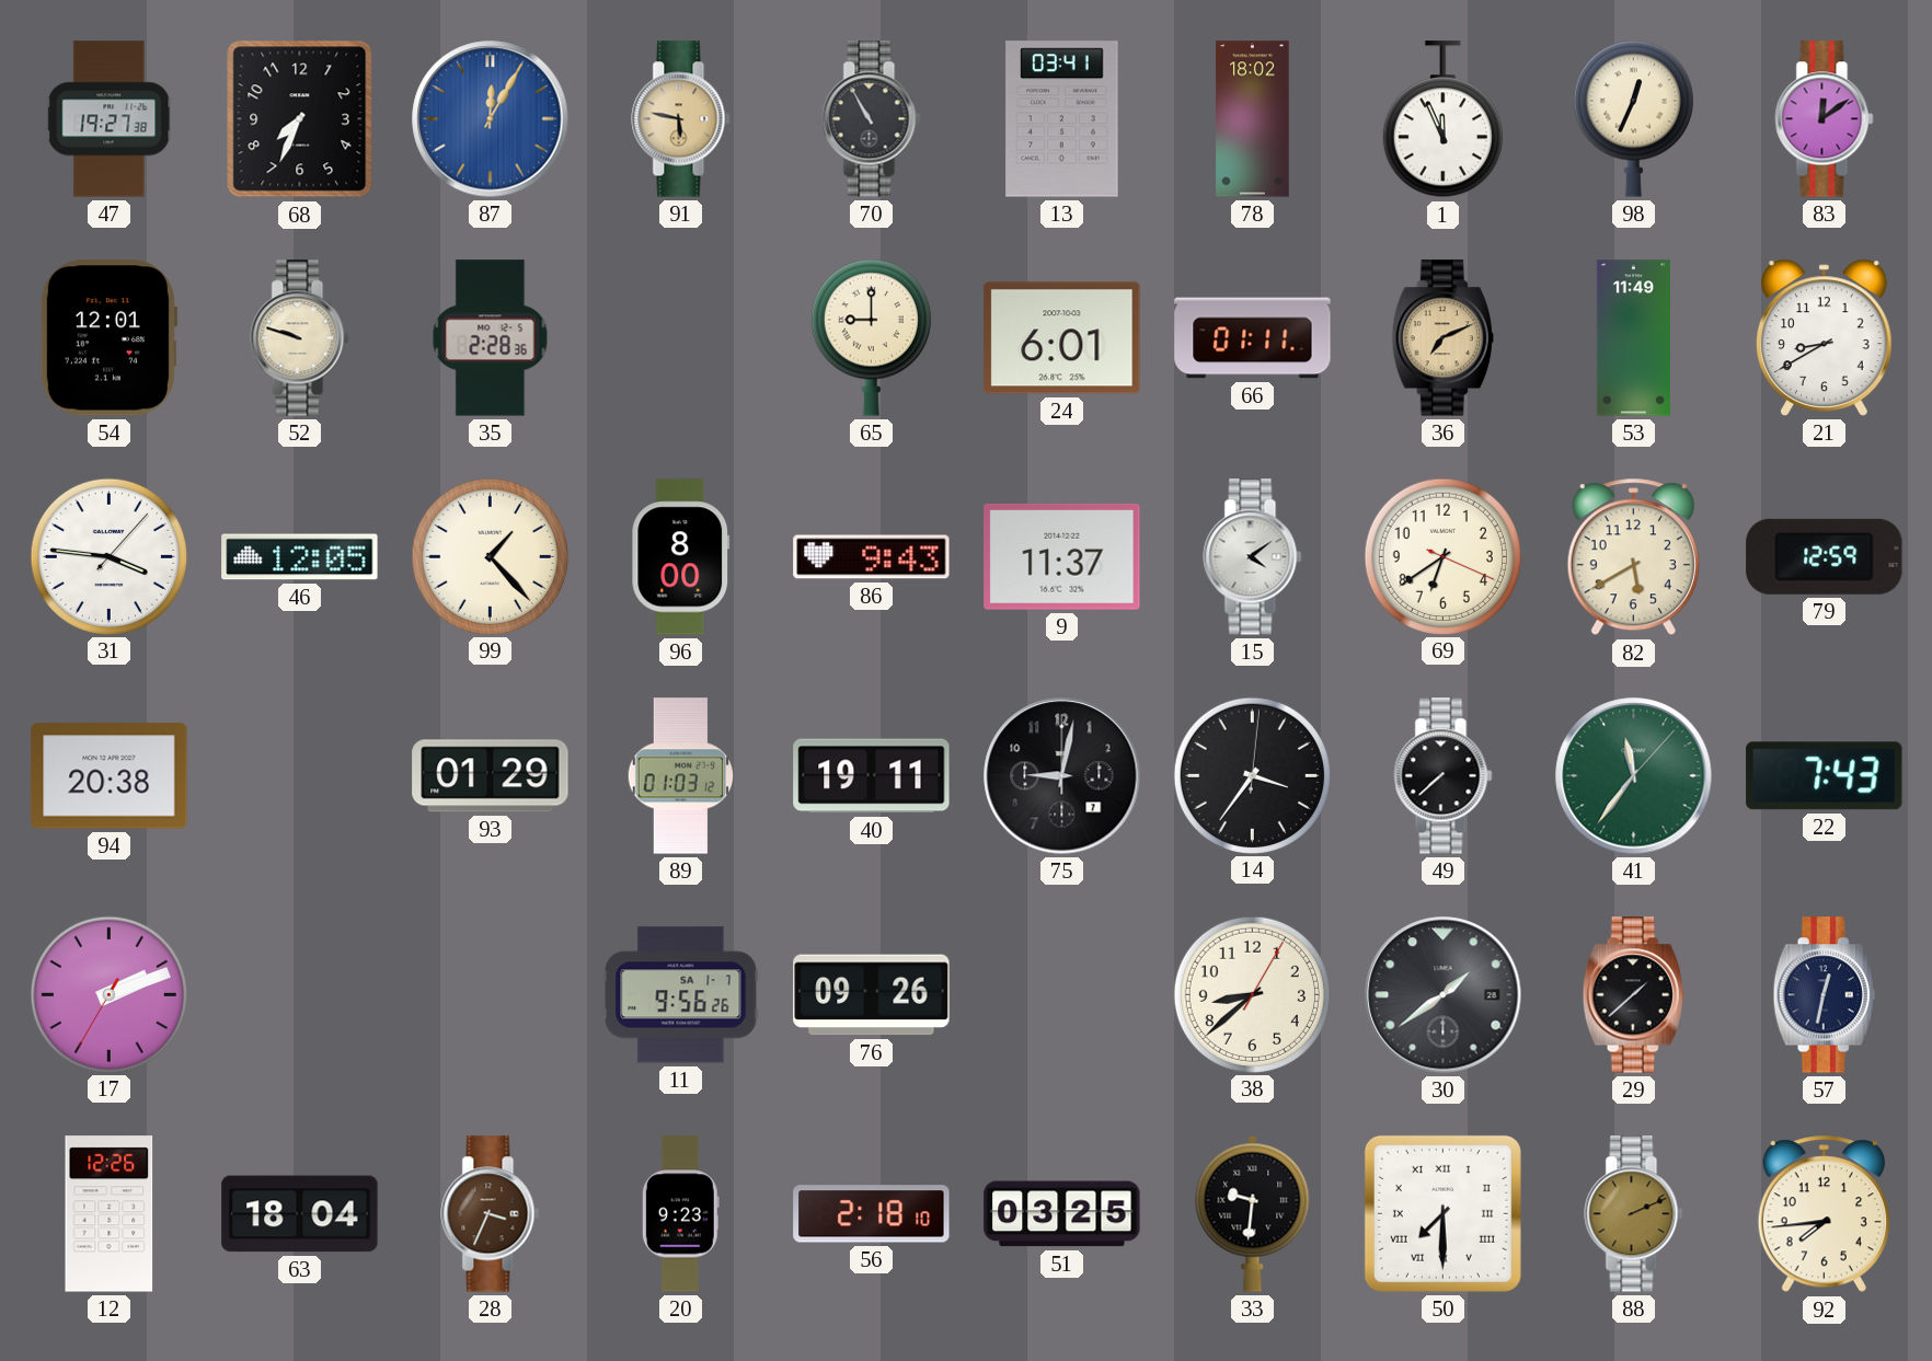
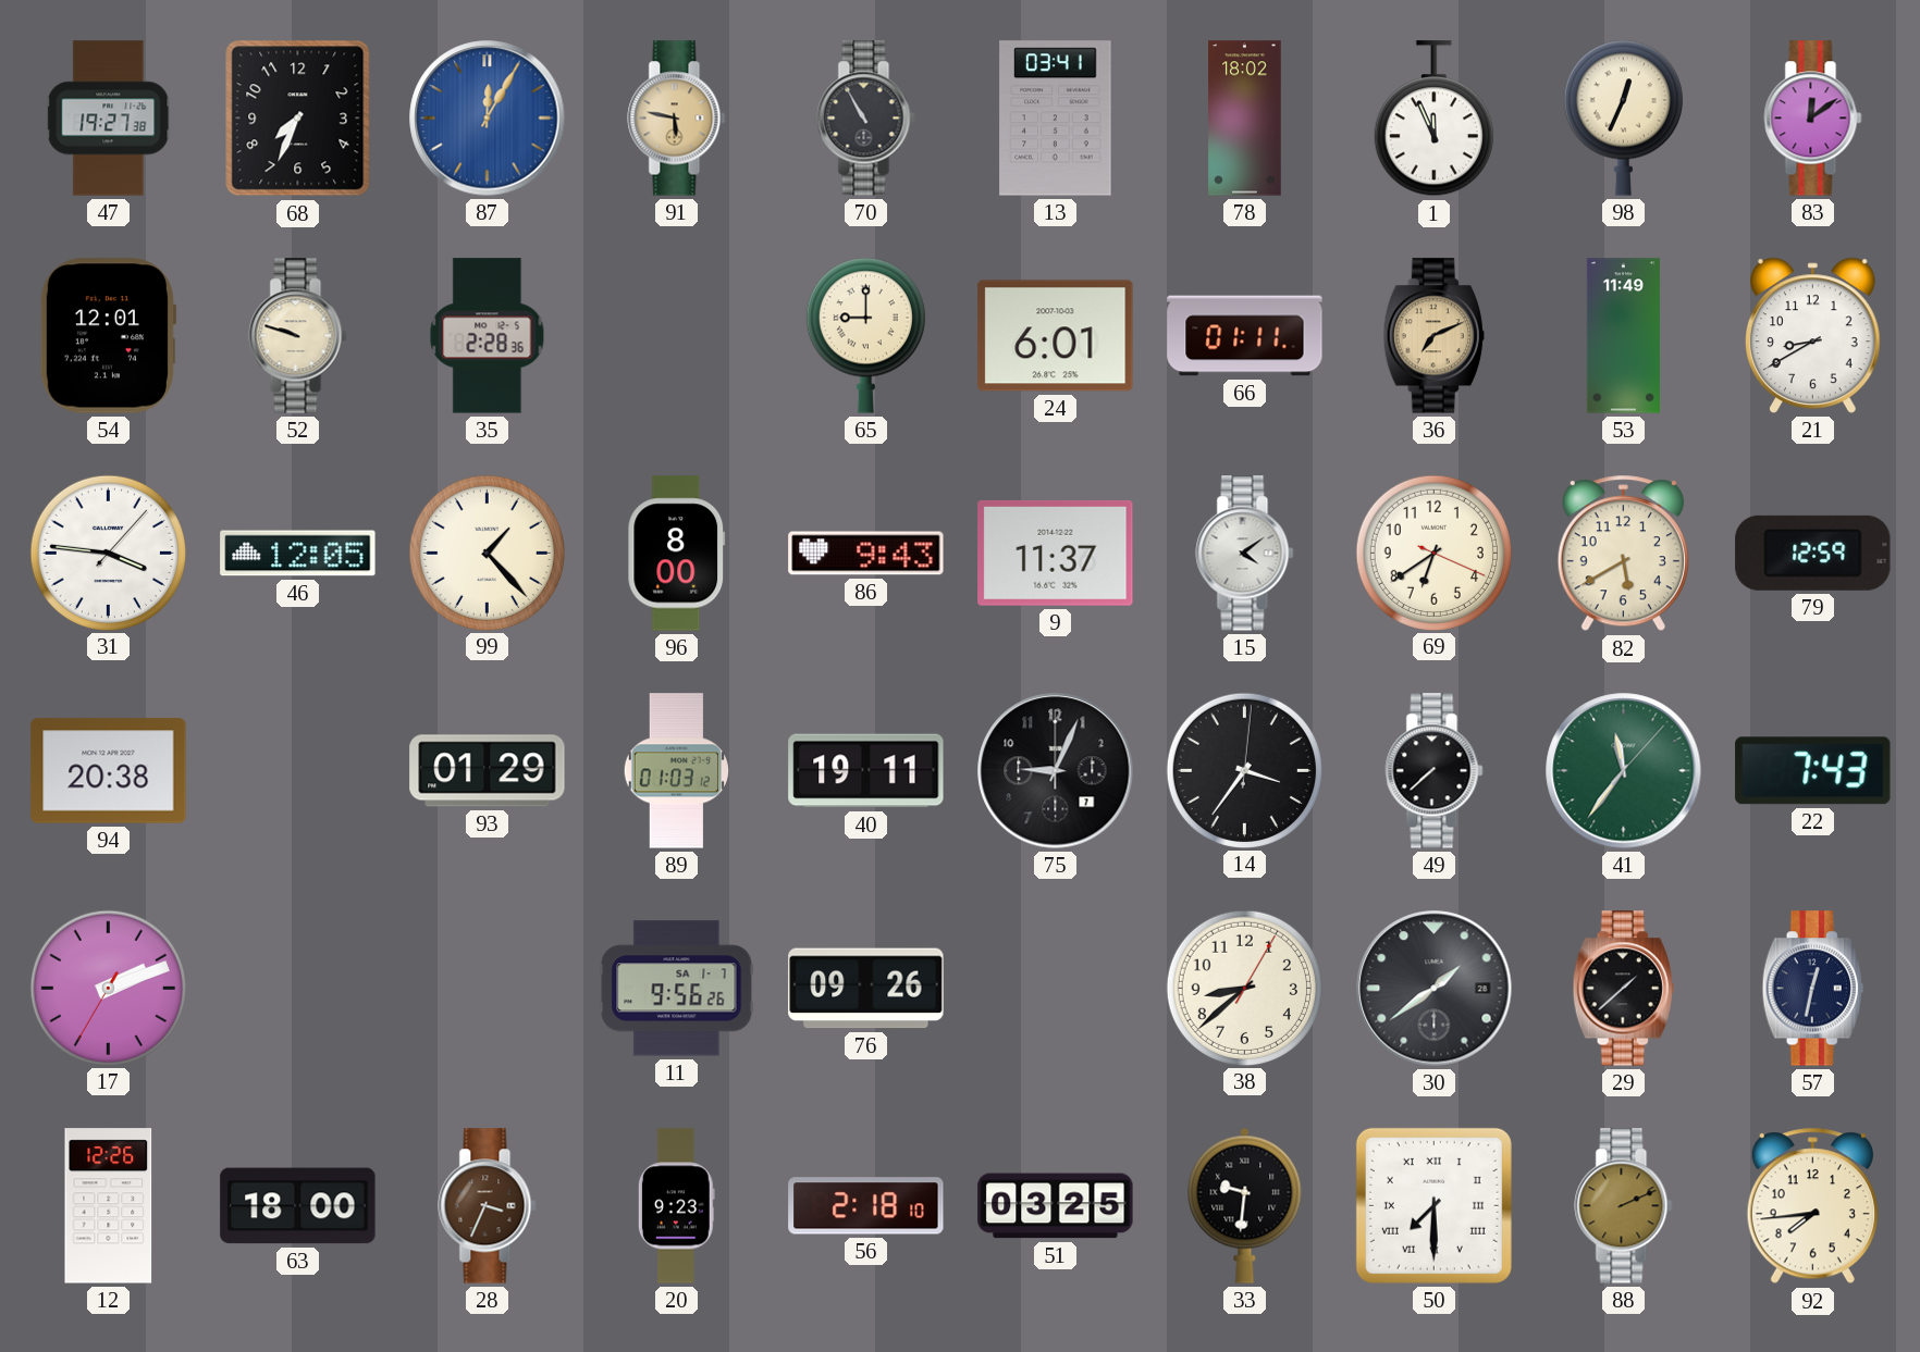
75: 9:02 -> 9:04
63: 18:04 -> 18:00
